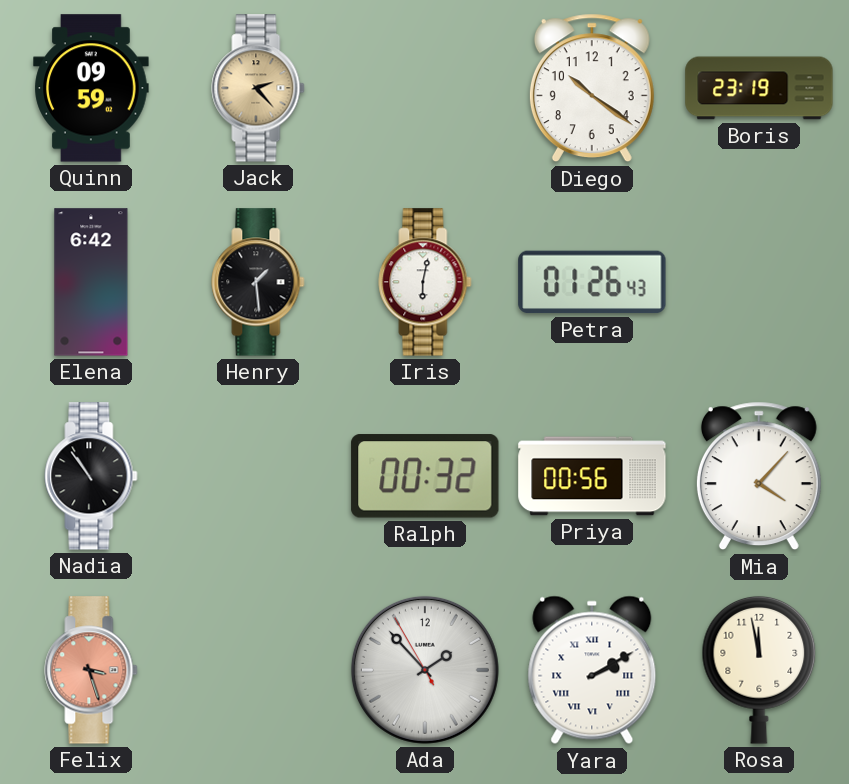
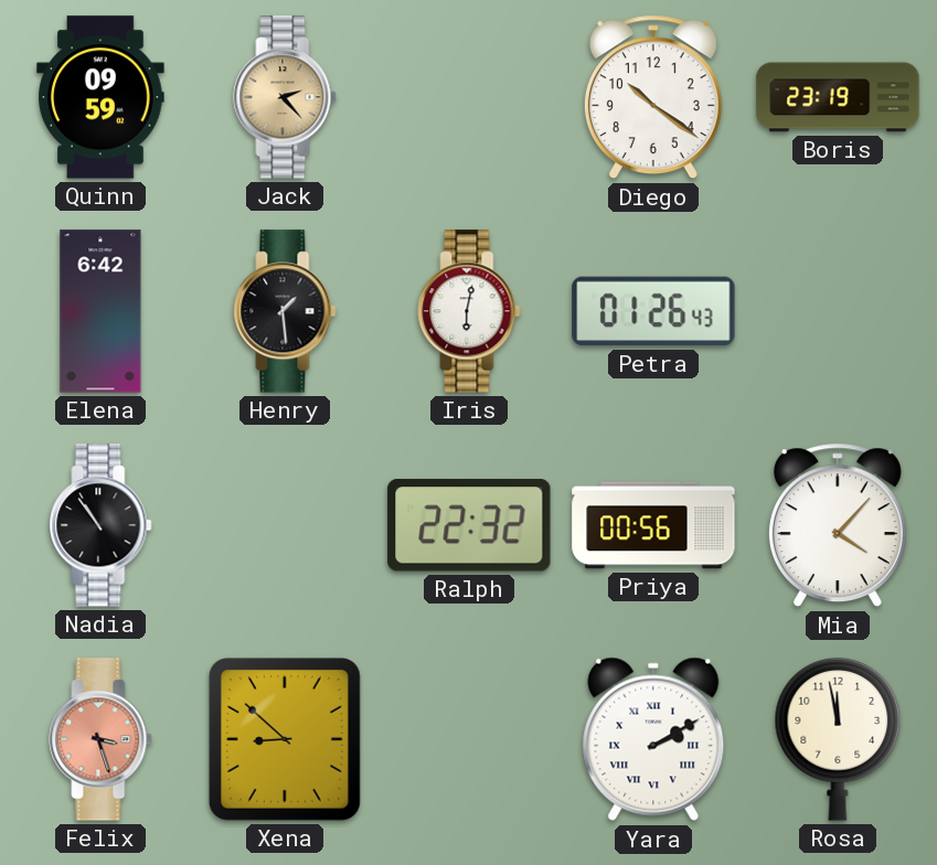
Ralph: 00:32 -> 22:32
Xena: none -> 8:52
Ada: 1:52 -> none
